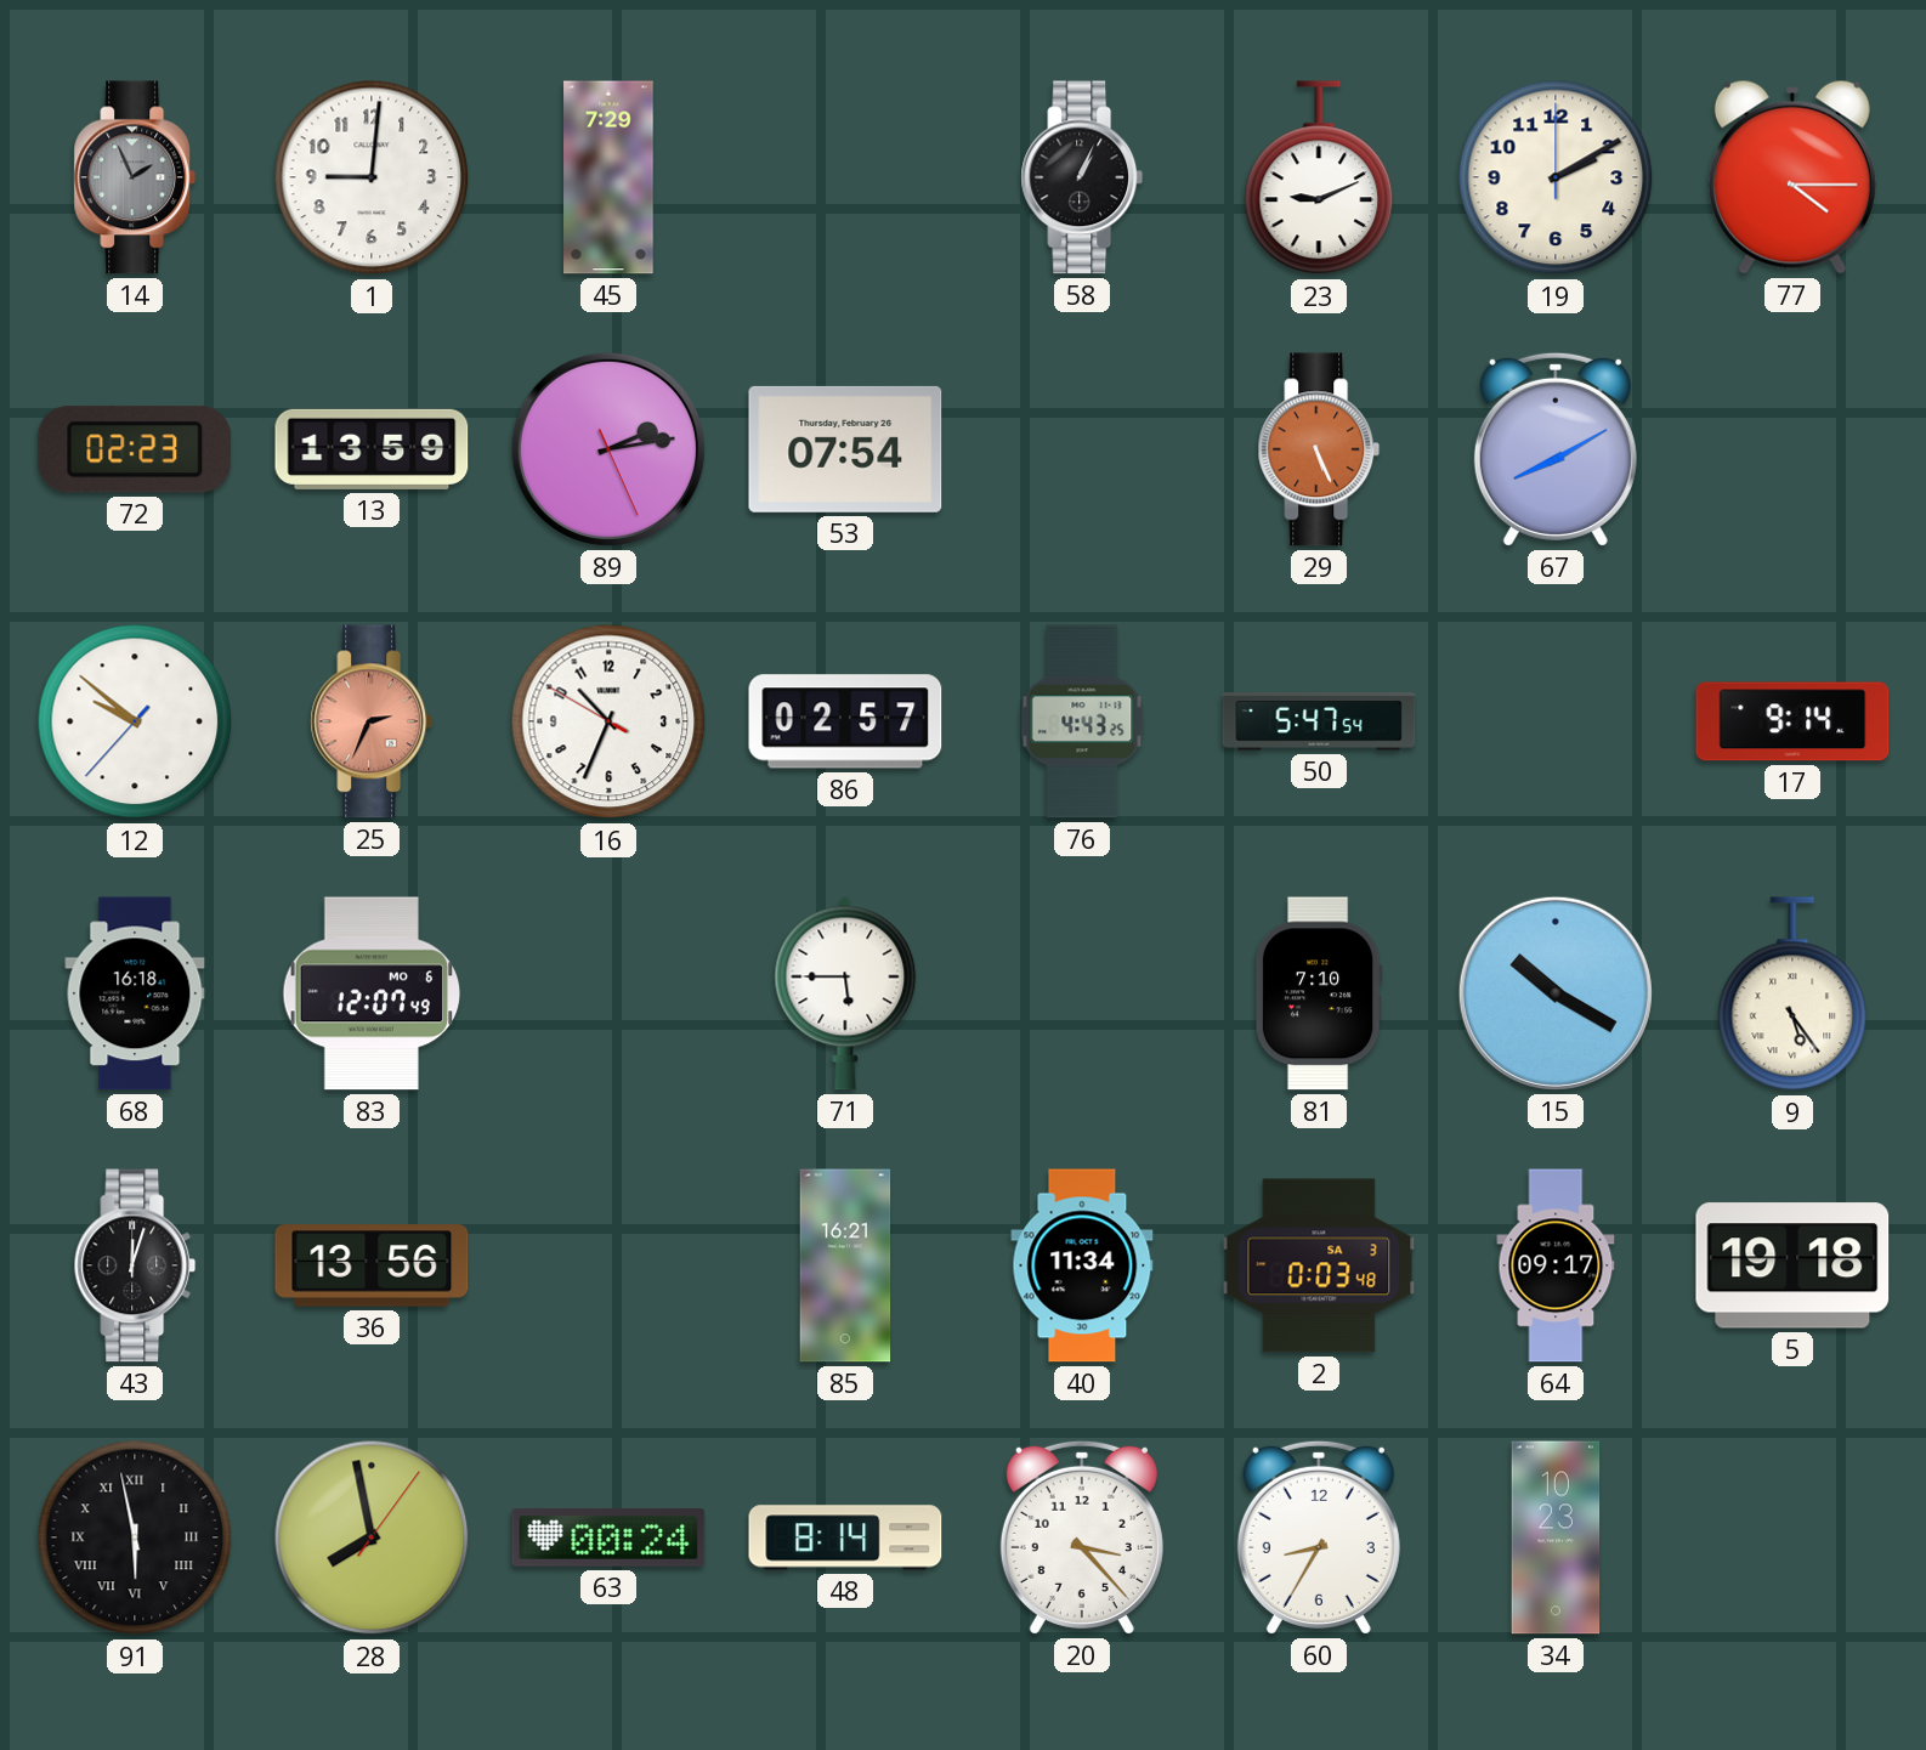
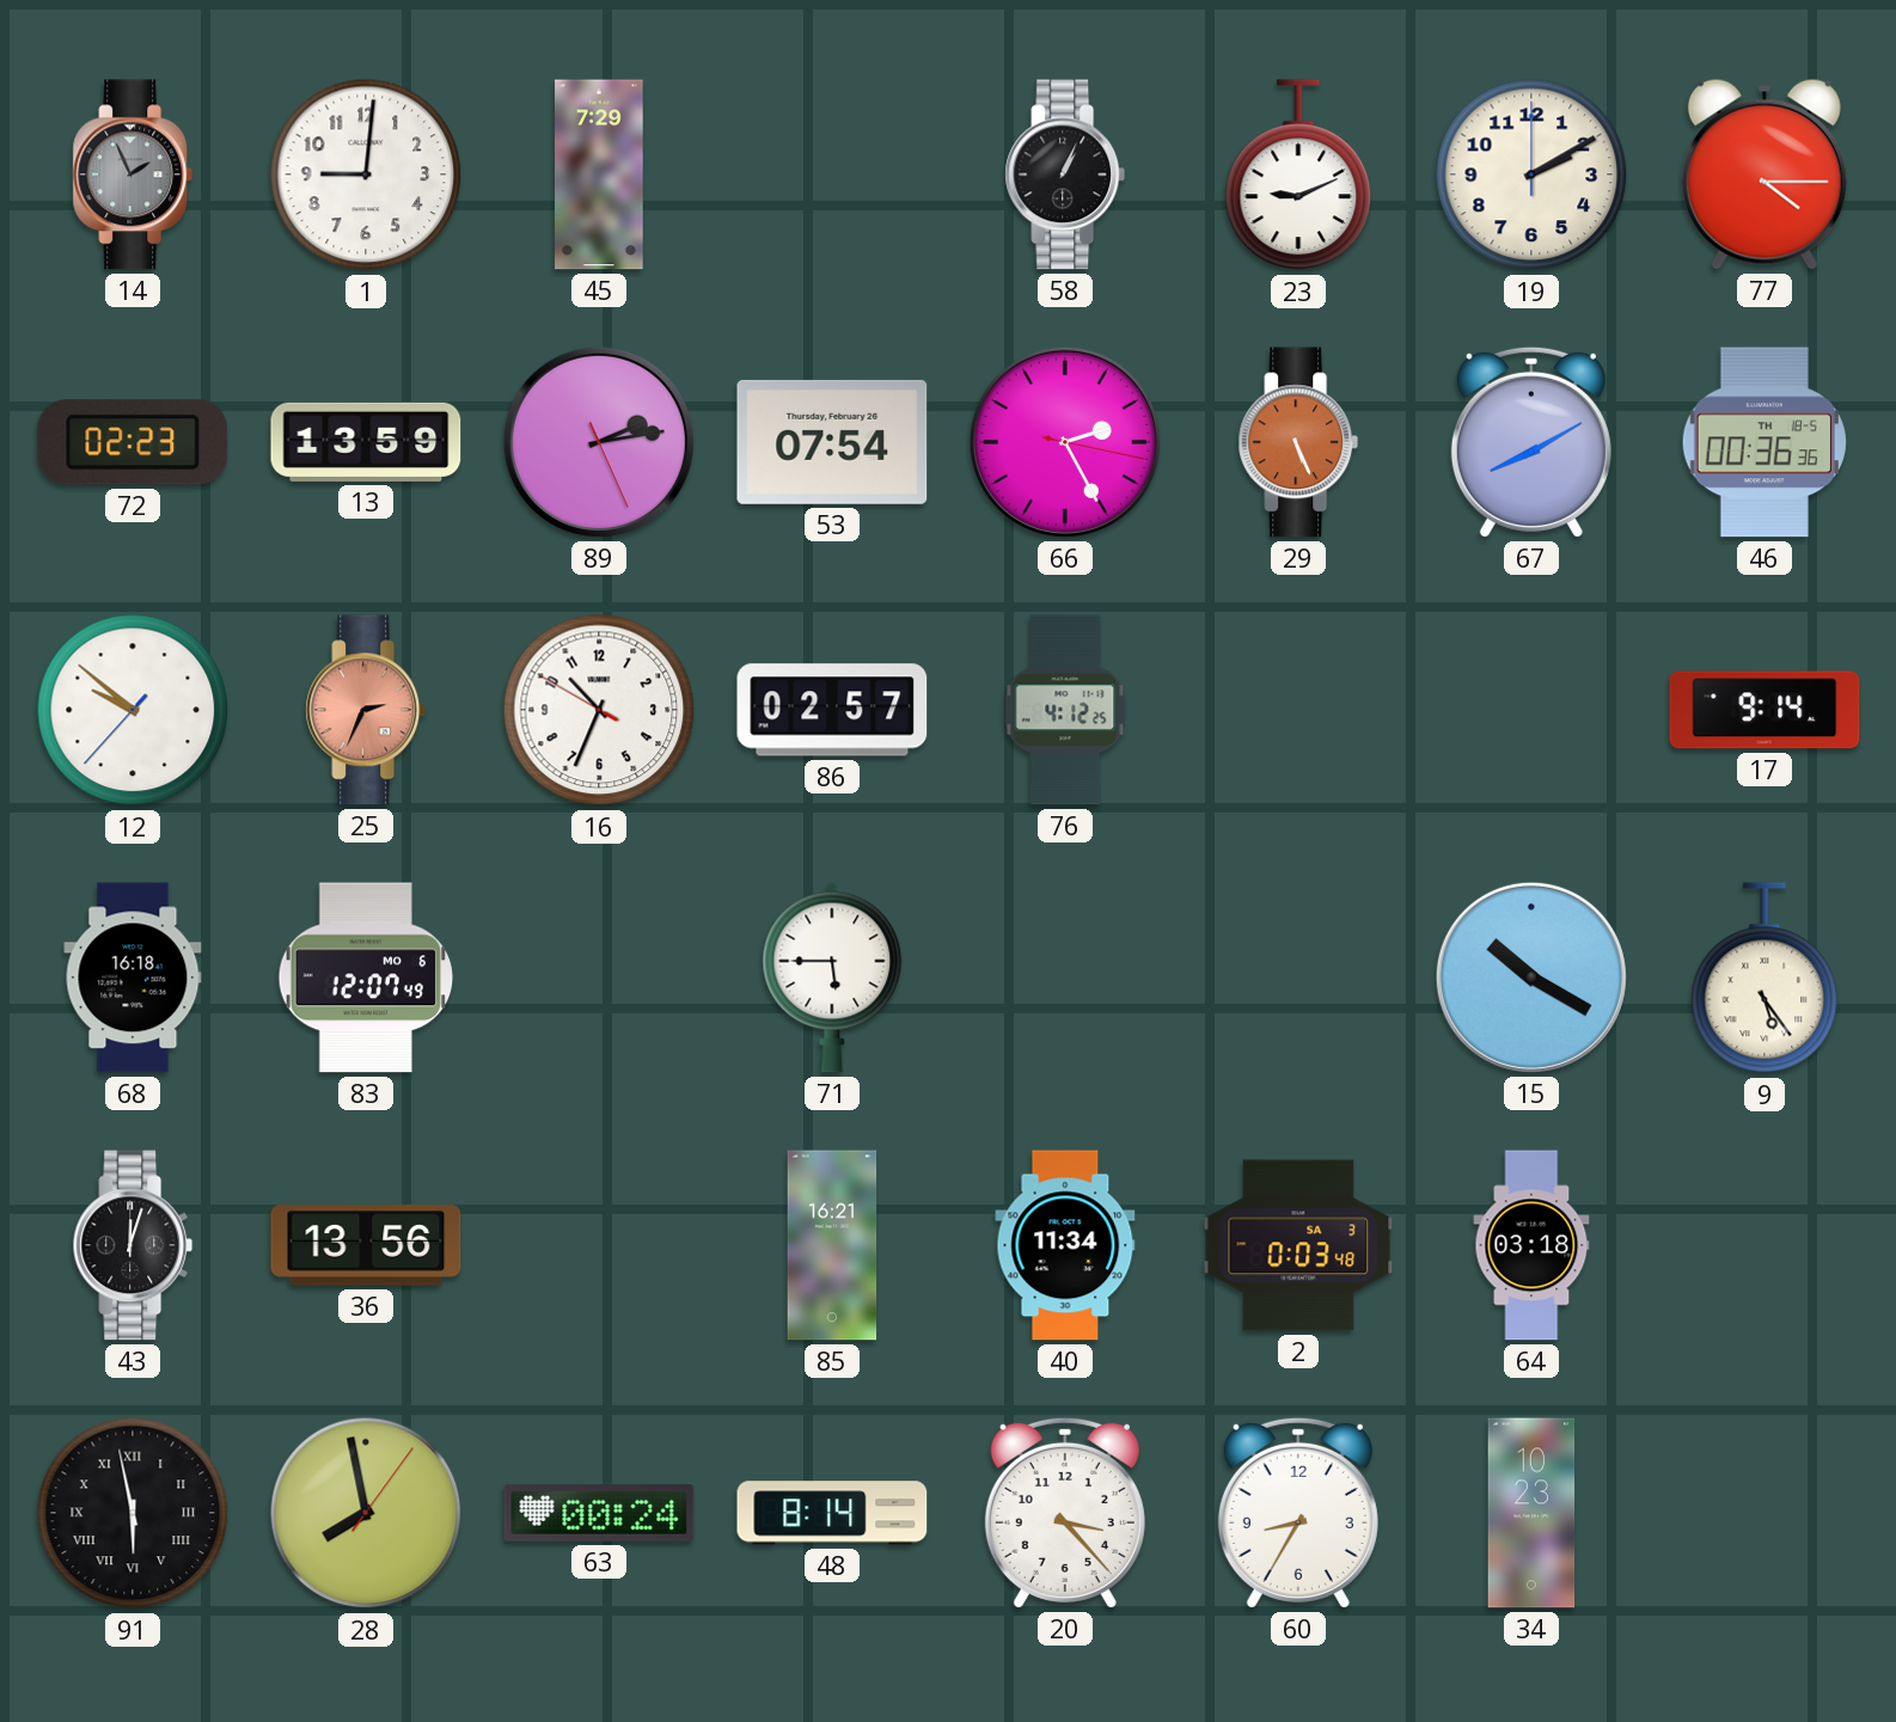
66: none -> 2:25
46: none -> 00:36
76: 4:43 -> 4:12
50: 5:47 -> none
81: 7:10 -> none
64: 09:17 -> 03:18
5: 19:18 -> none
